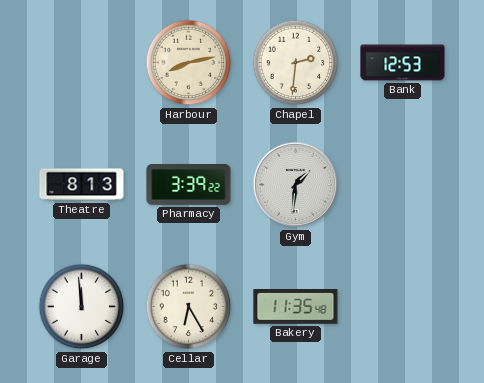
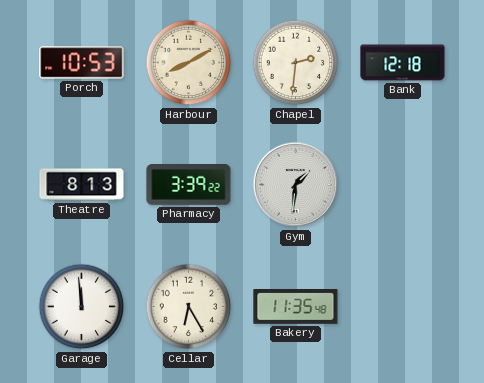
Porch: none -> 10:53
Harbour: 8:13 -> 8:10
Bank: 12:53 -> 12:18
